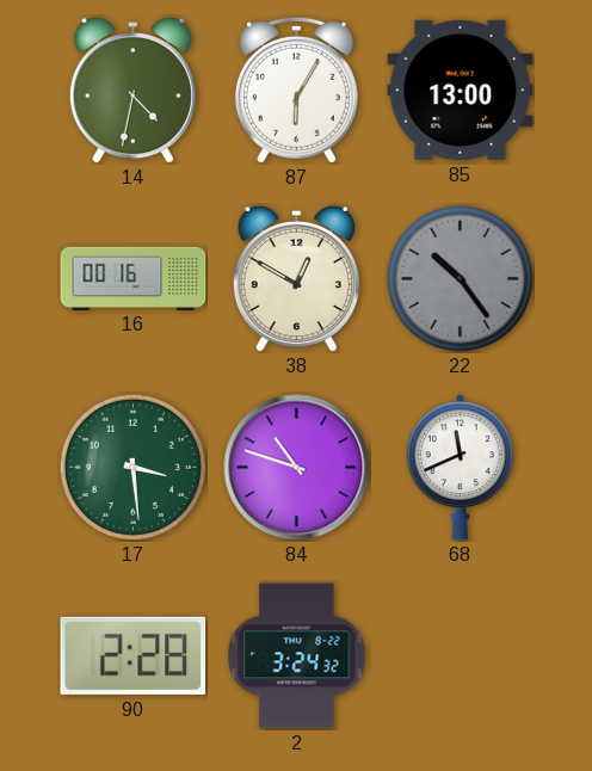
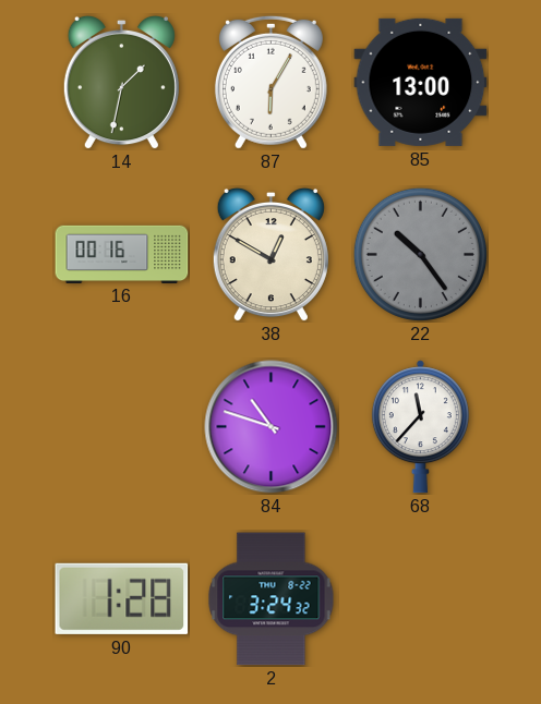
14: 4:32 -> 1:32
17: 3:29 -> none
68: 11:41 -> 11:37
90: 2:28 -> 1:28
